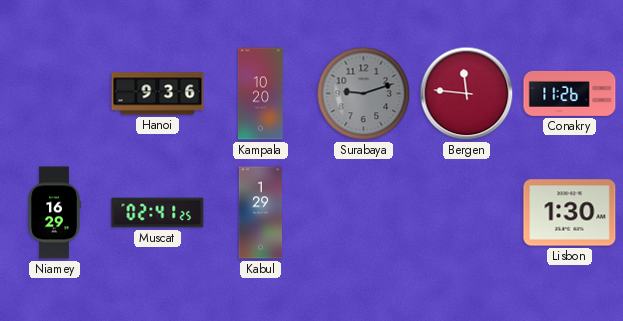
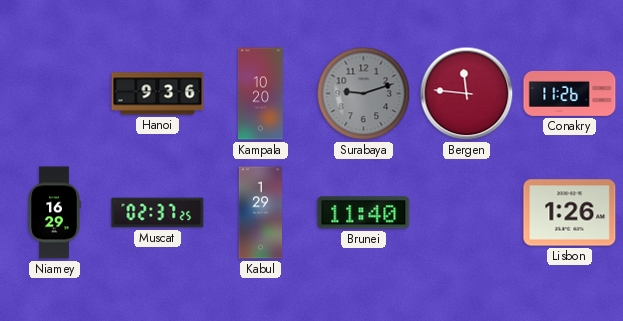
Muscat: 02:41 -> 02:37
Brunei: none -> 11:40
Lisbon: 1:30 -> 1:26
